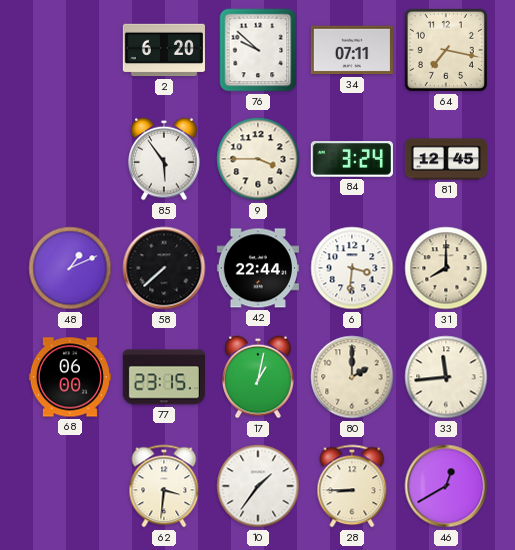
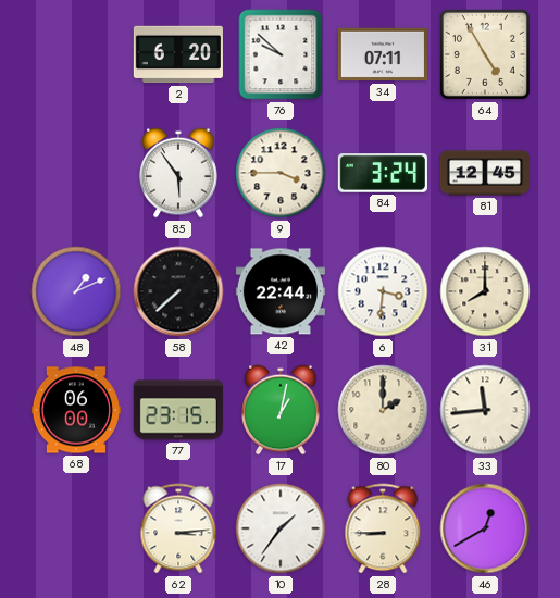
64: 7:17 -> 4:55
62: 3:31 -> 3:14
